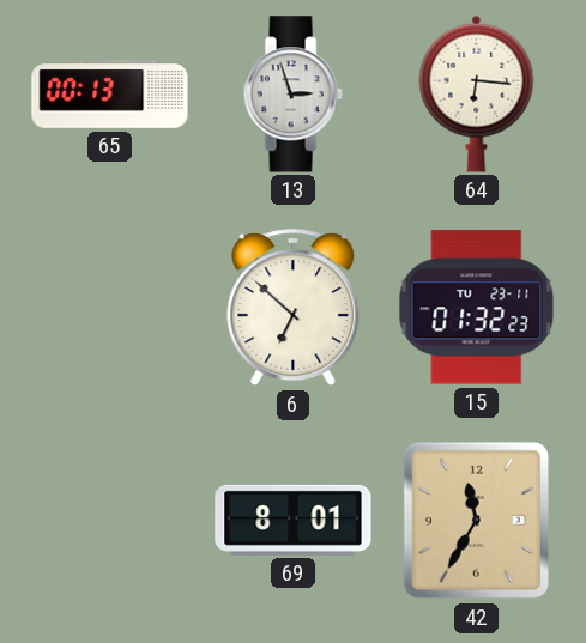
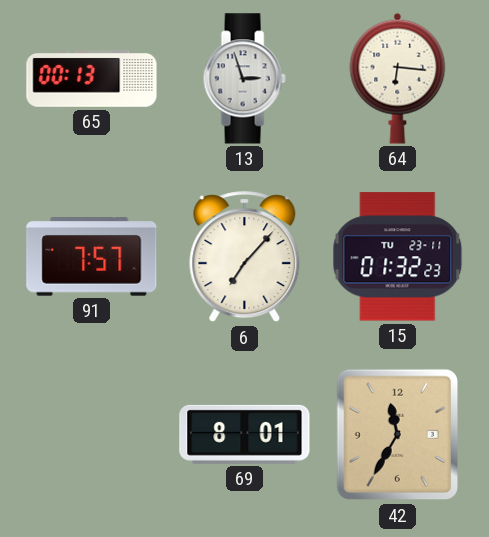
91: none -> 7:57
6: 6:52 -> 7:07
